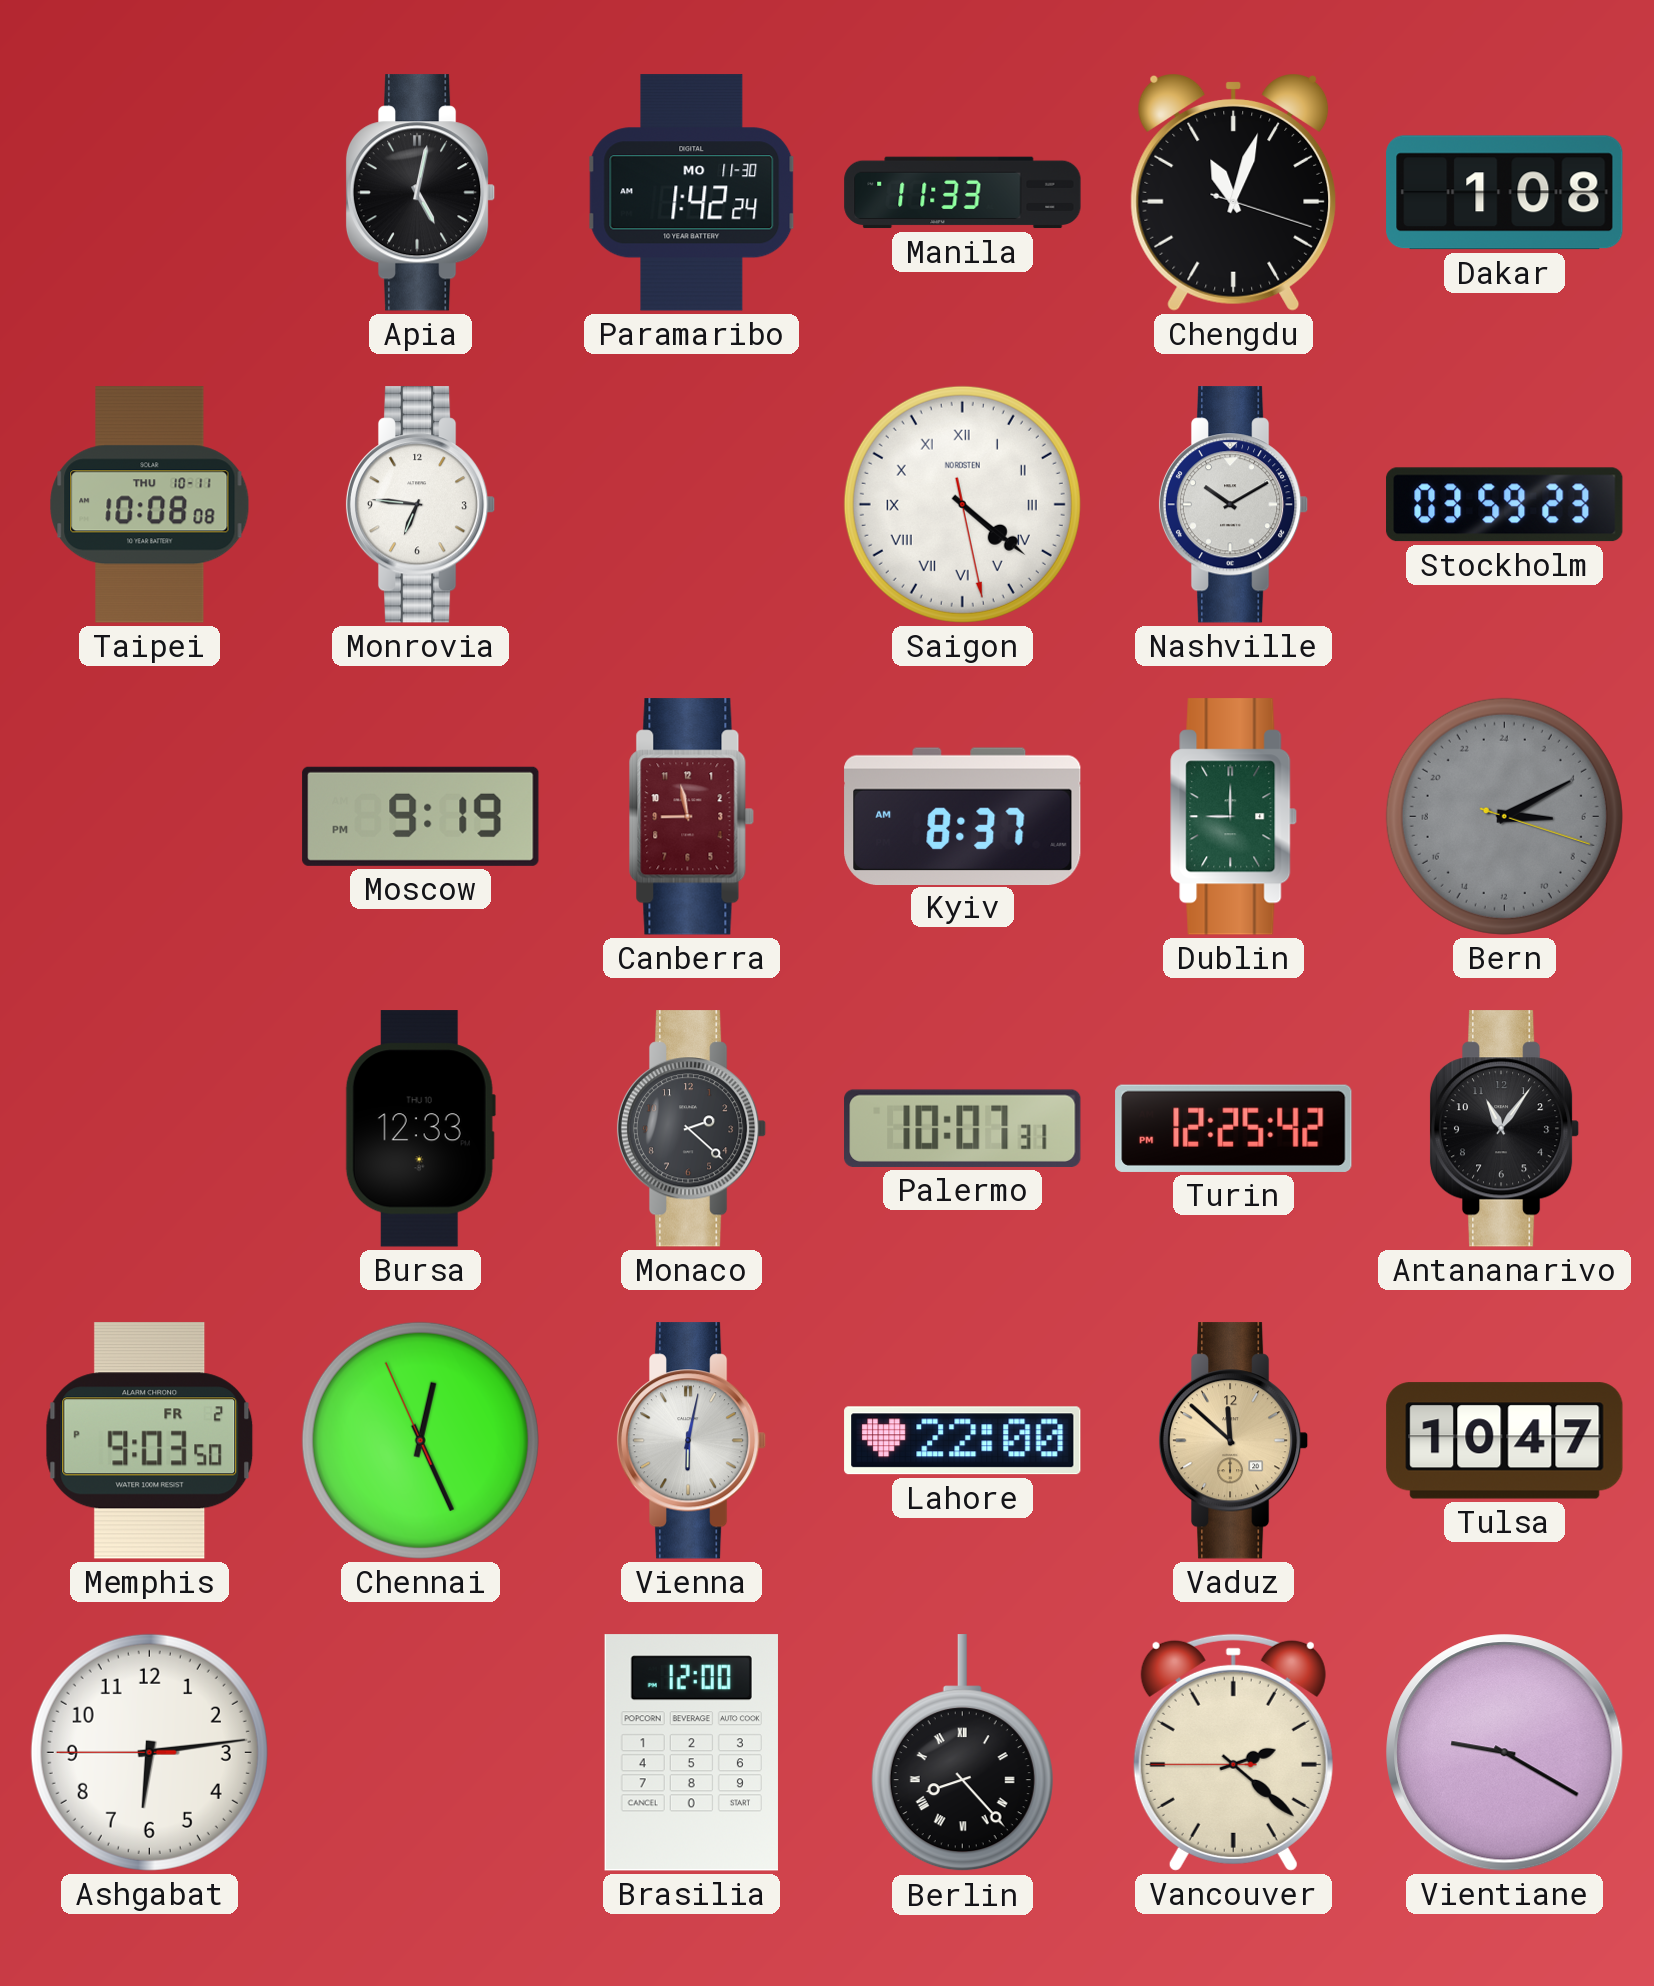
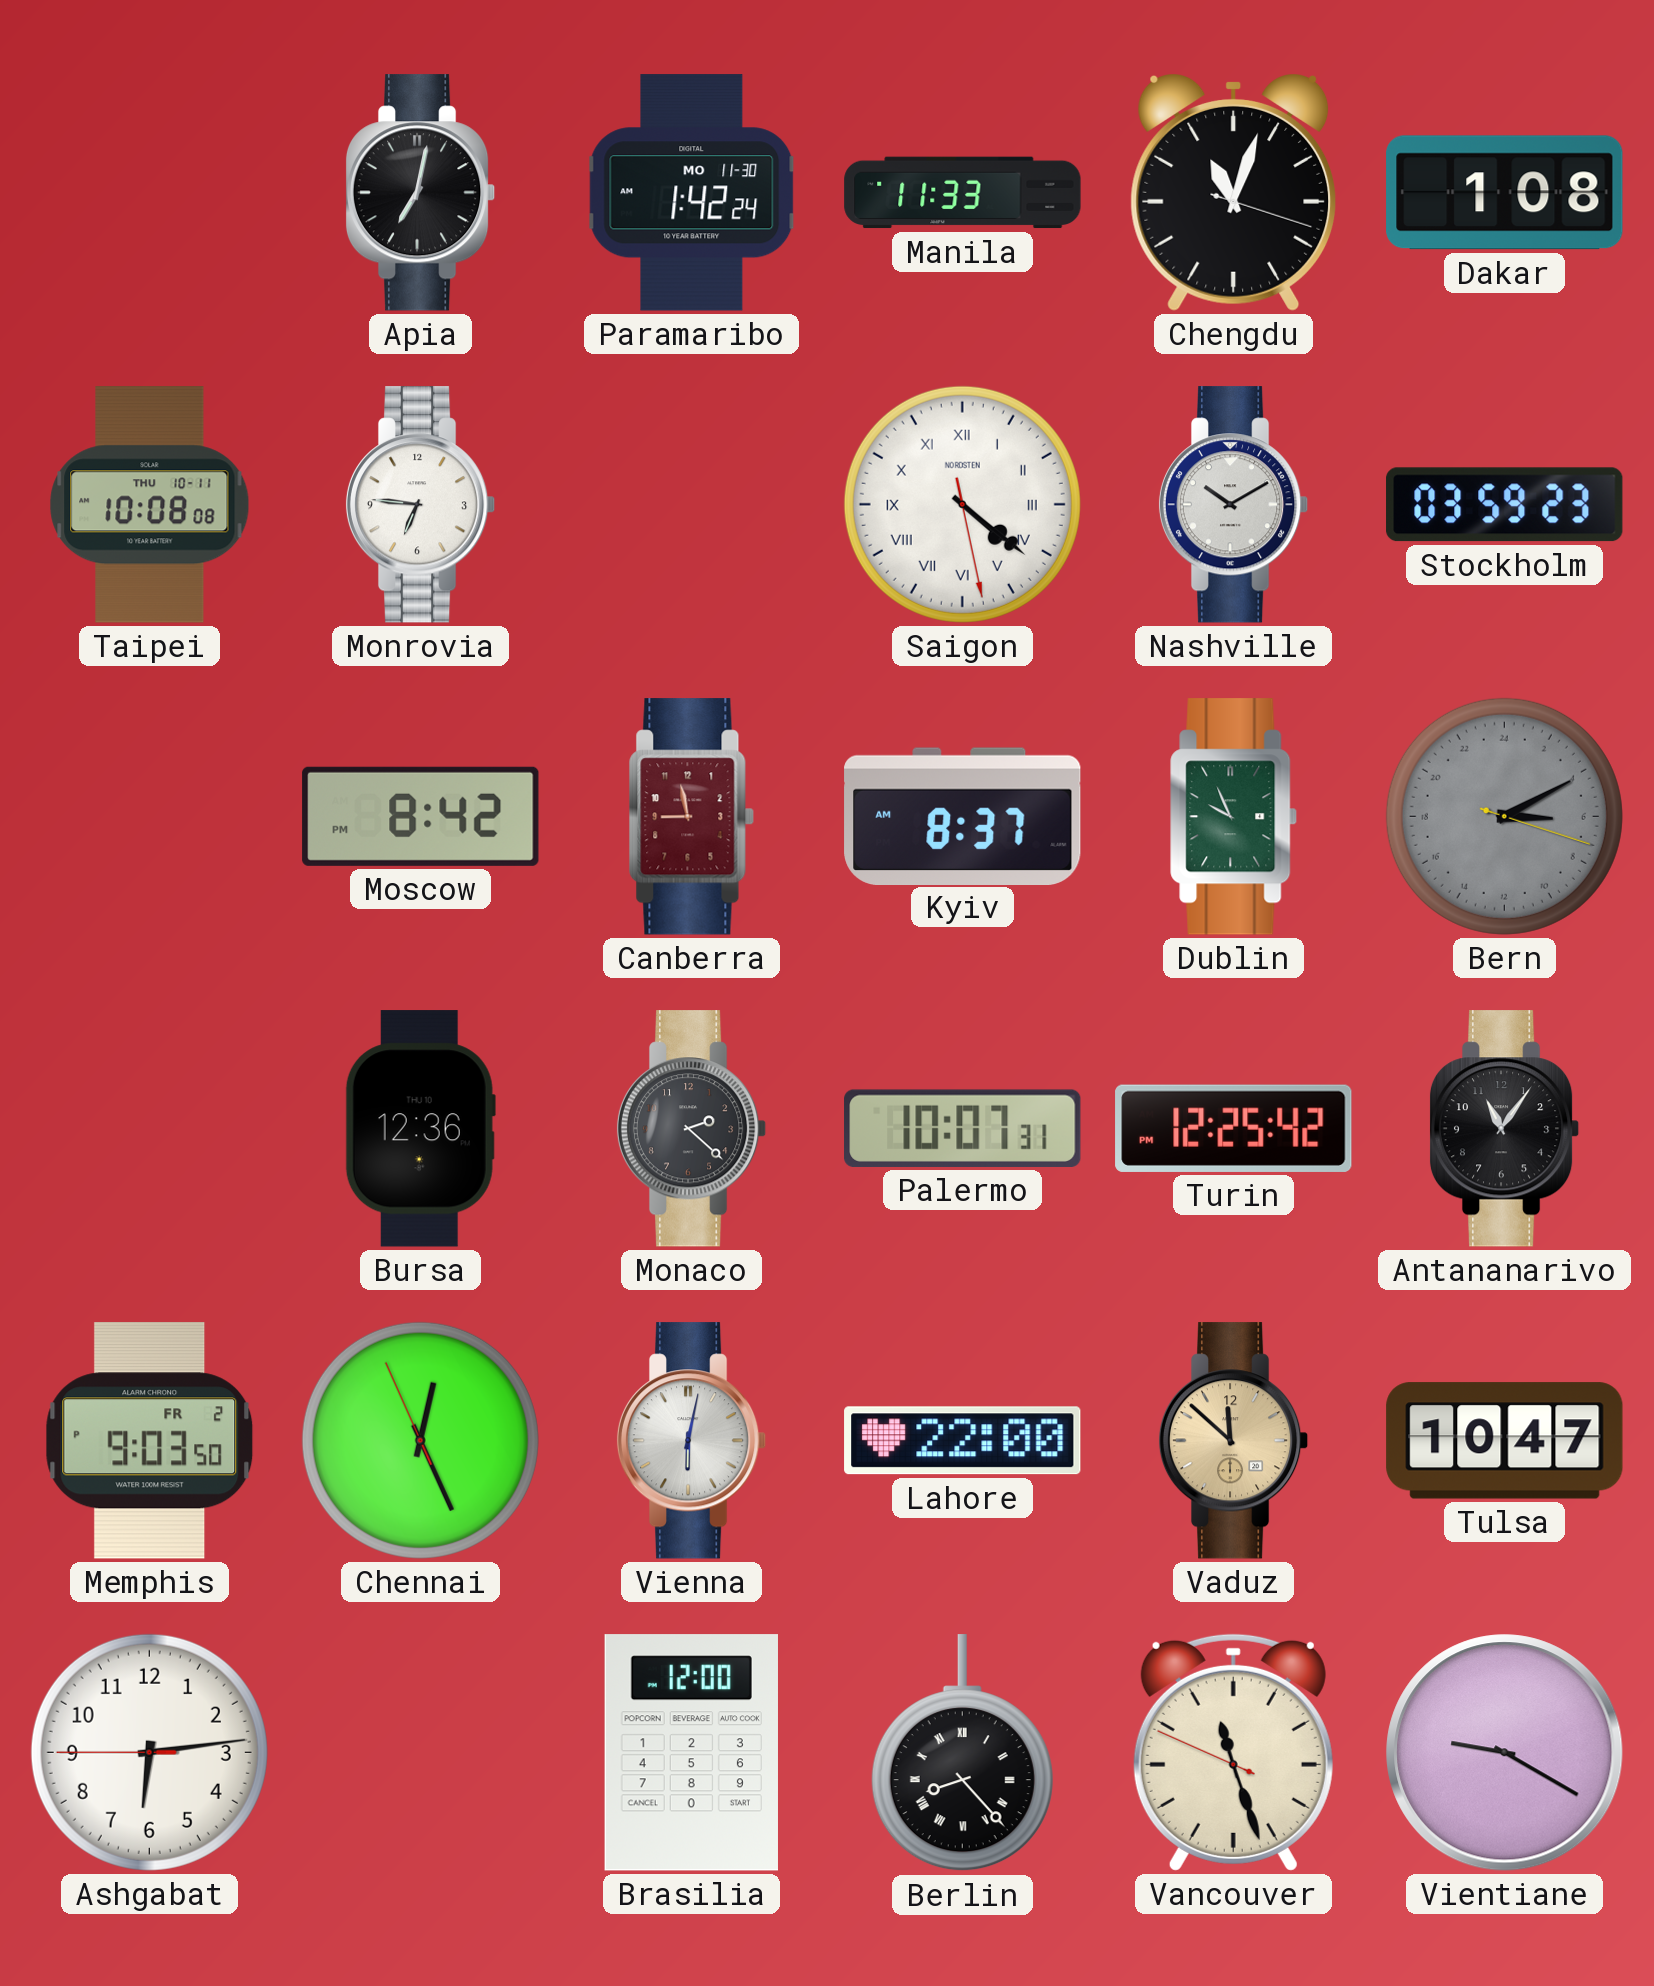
Apia: 5:02 -> 7:02
Moscow: 9:19 -> 8:42
Dublin: 9:00 -> 9:56
Bursa: 12:33 -> 12:36
Vancouver: 2:21 -> 11:26
